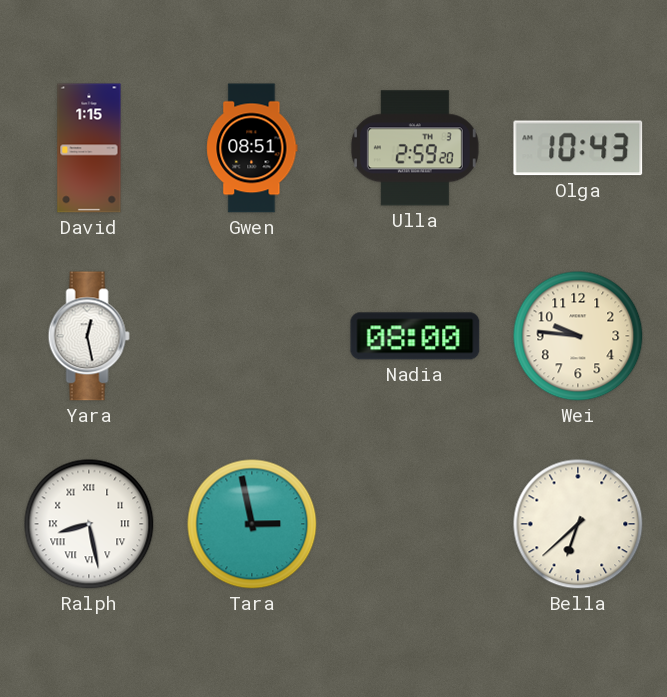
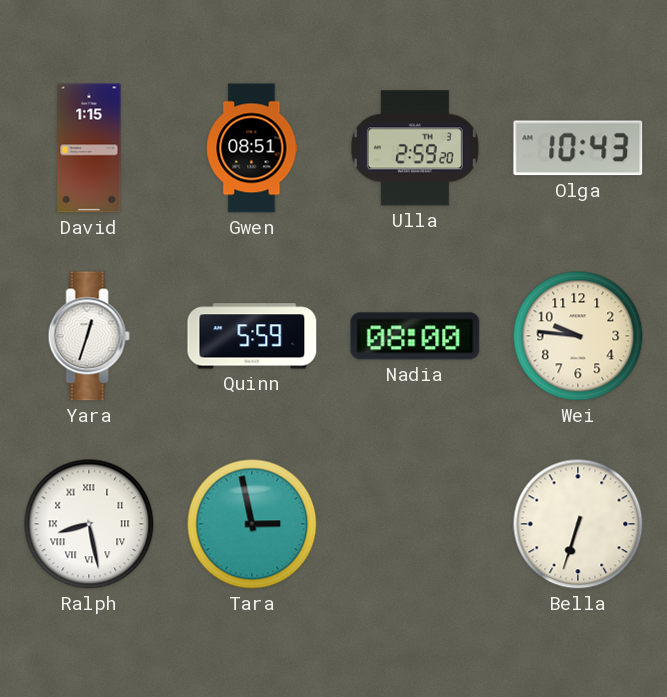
Yara: 12:28 -> 12:33
Quinn: none -> 5:59
Bella: 6:38 -> 6:33
